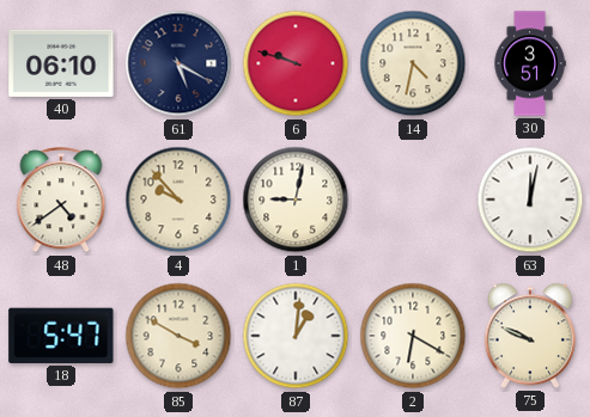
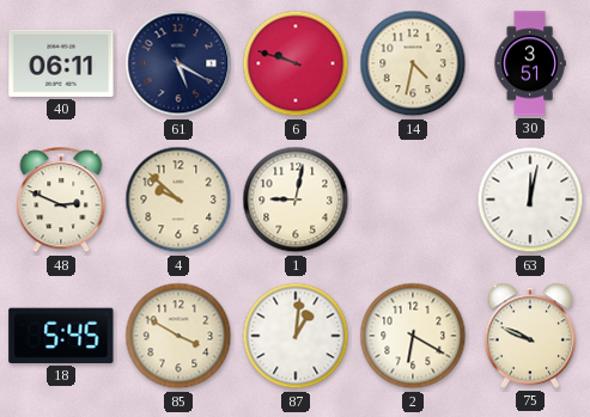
40: 06:10 -> 06:11
48: 4:39 -> 2:49
4: 9:53 -> 9:52
18: 5:47 -> 5:45
